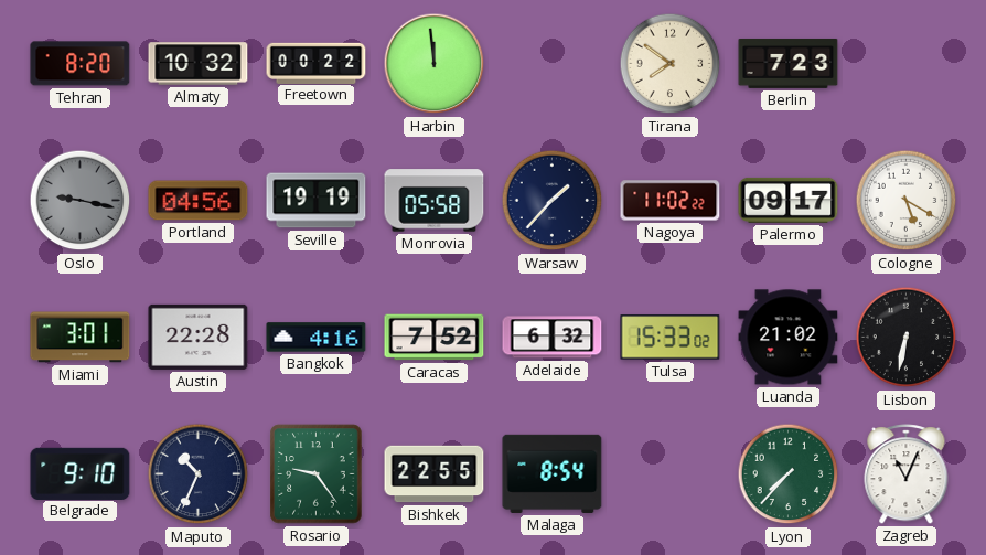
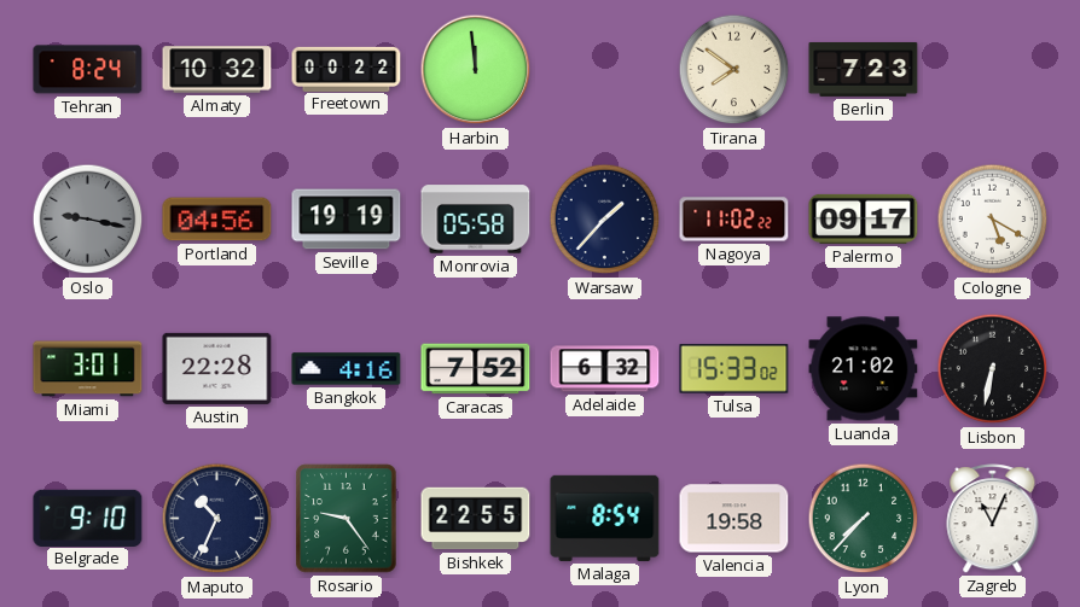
Tehran: 8:20 -> 8:24
Valencia: none -> 19:58
